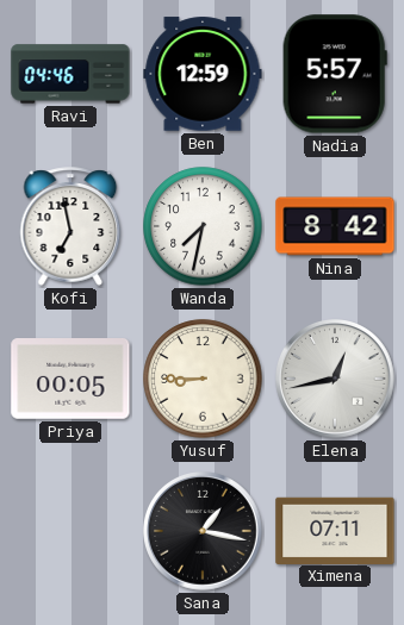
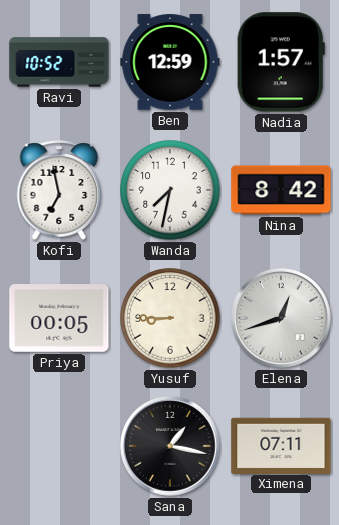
Ravi: 04:46 -> 10:52
Nadia: 5:57 -> 1:57
Elena: 12:43 -> 12:42
